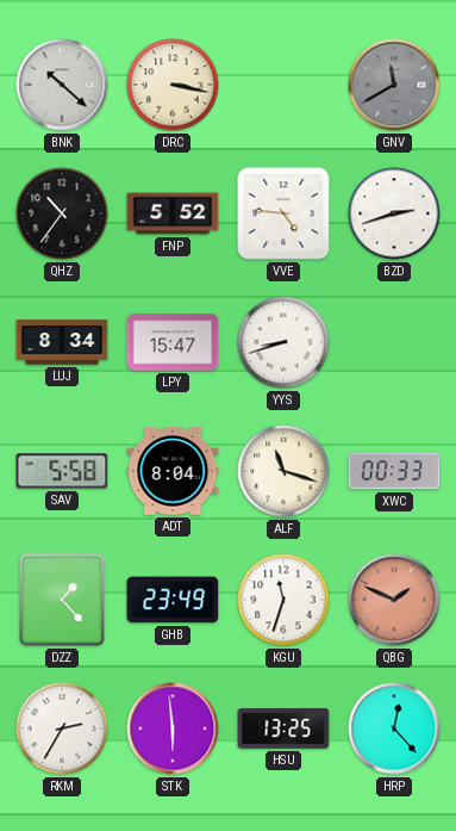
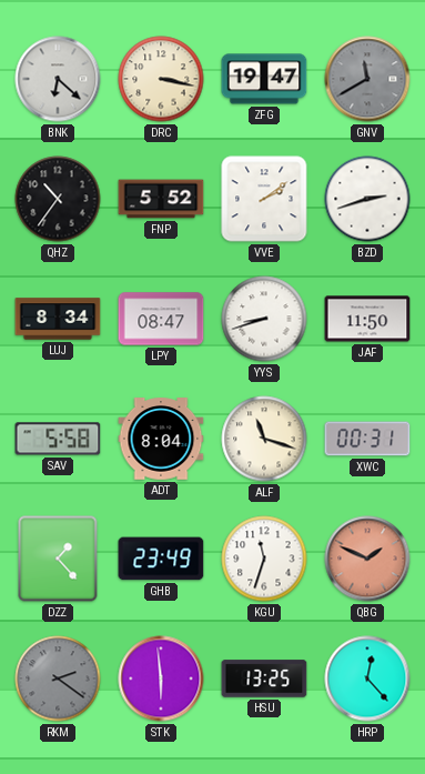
BNK: 10:22 -> 6:22
ZFG: none -> 19:47
VVE: 4:46 -> 2:09
LPY: 15:47 -> 08:47
JAF: none -> 11:50
XWC: 00:33 -> 00:31
RKM: 2:35 -> 2:21
RKM dial: white -> grey
